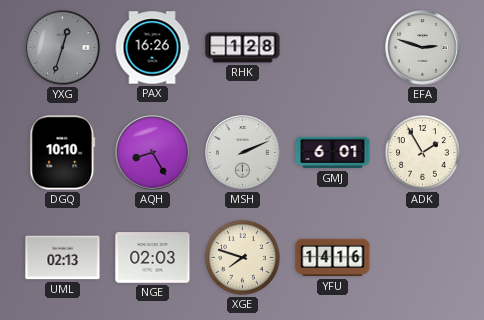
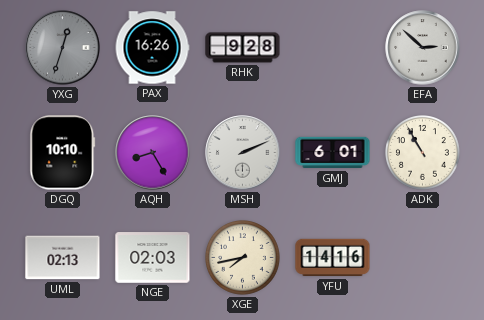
RHK: 1:28 -> 9:28
EFA: 2:48 -> 2:52
ADK: 1:55 -> 10:55
XGE: 7:48 -> 7:43
